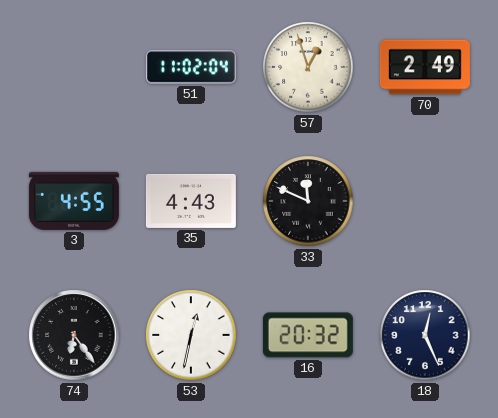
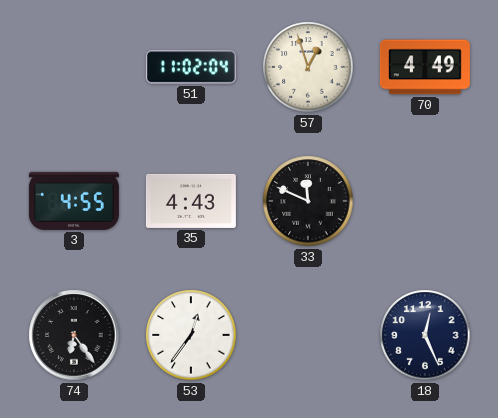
70: 2:49 -> 4:49
53: 12:32 -> 12:36
16: 20:32 -> none
